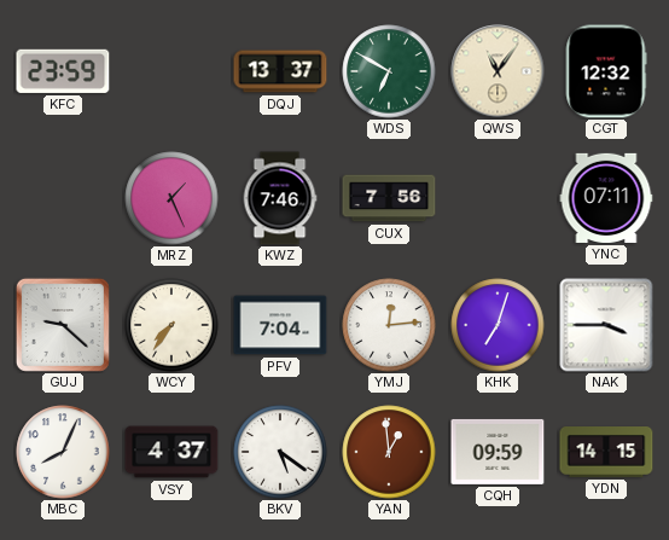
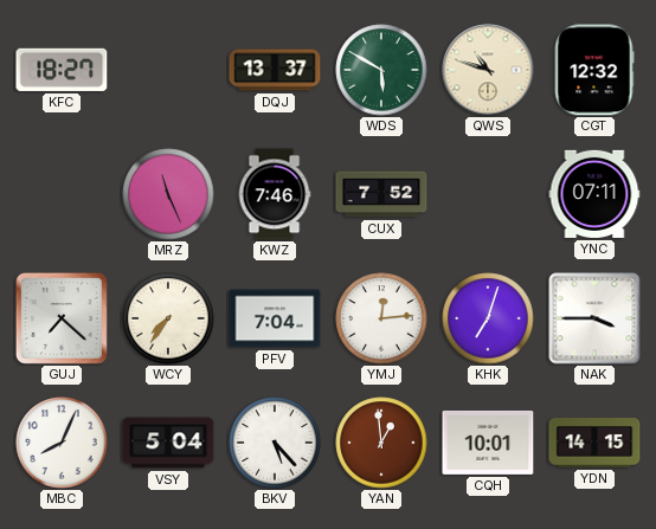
KFC: 23:59 -> 18:27
WDS: 6:50 -> 5:50
QWS: 11:06 -> 10:48
MRZ: 1:26 -> 11:26
CUX: 7:56 -> 7:52
GUJ: 9:22 -> 7:22
VSY: 4:37 -> 5:04
BKV: 5:21 -> 5:23
CQH: 09:59 -> 10:01
